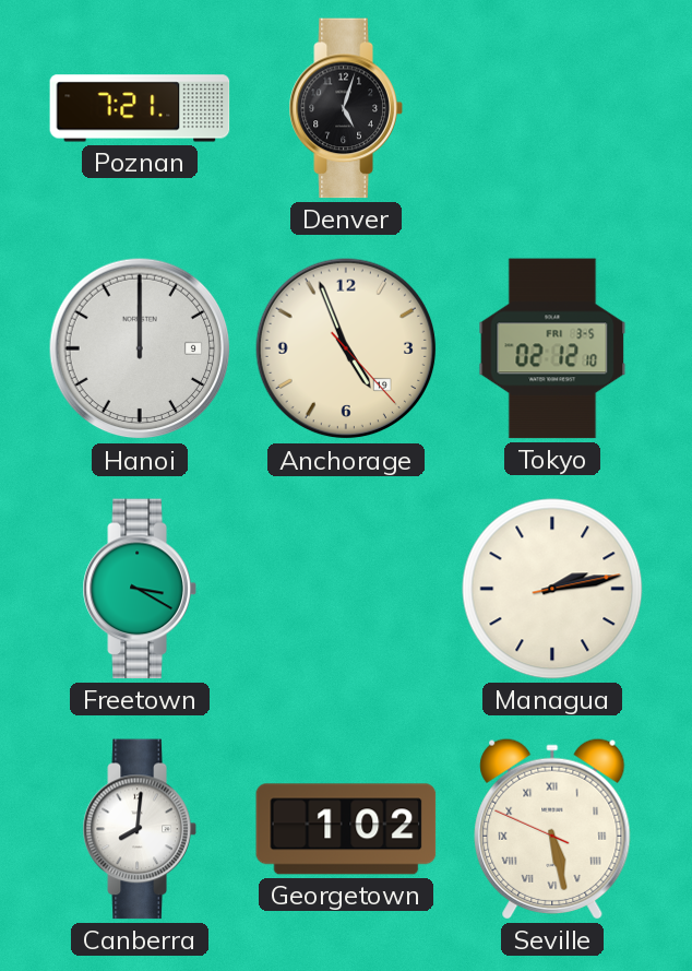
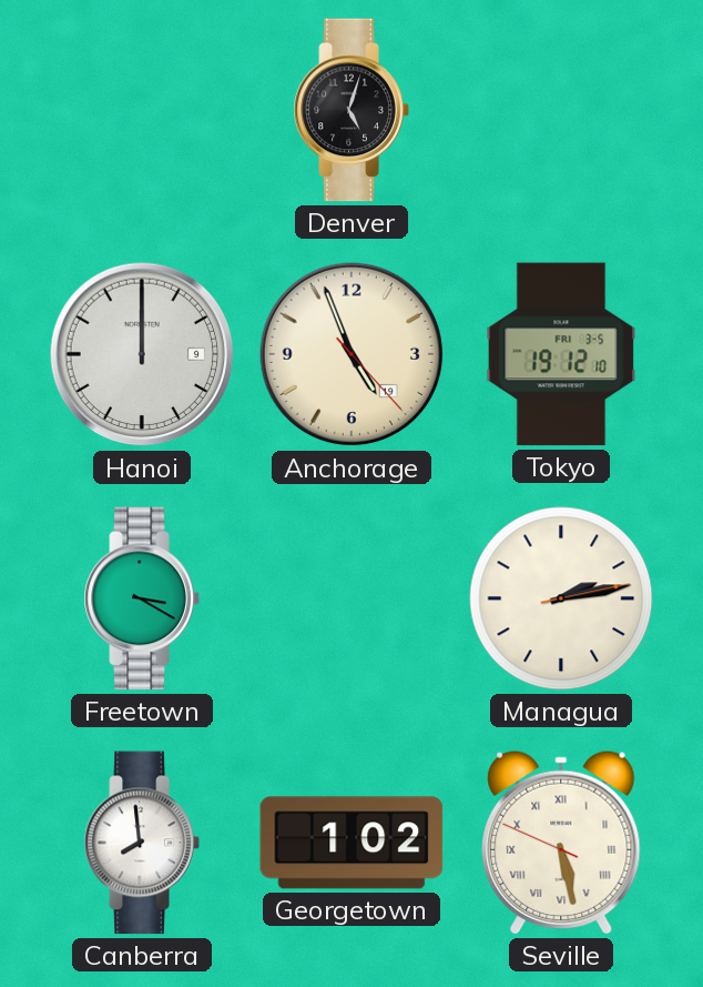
Poznan: 7:21 -> none
Tokyo: 02:12 -> 19:12
Canberra: 8:01 -> 7:59
